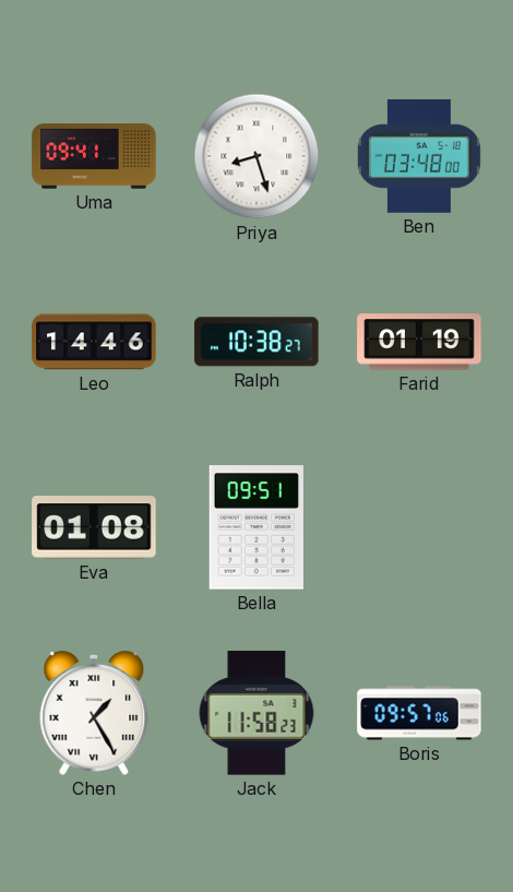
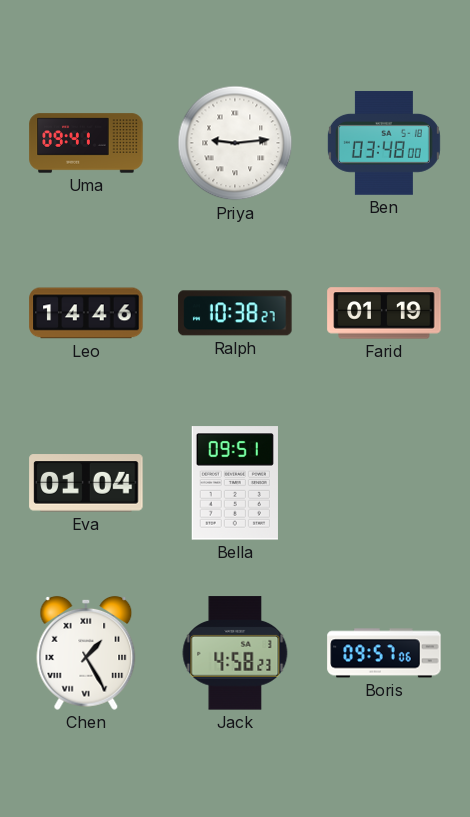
Priya: 8:27 -> 9:14
Eva: 01:08 -> 01:04
Jack: 11:58 -> 4:58
